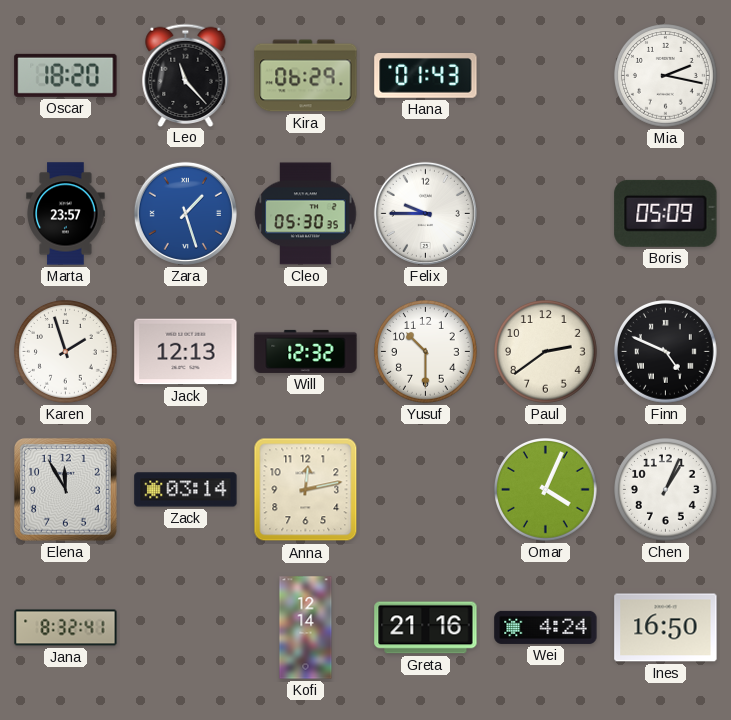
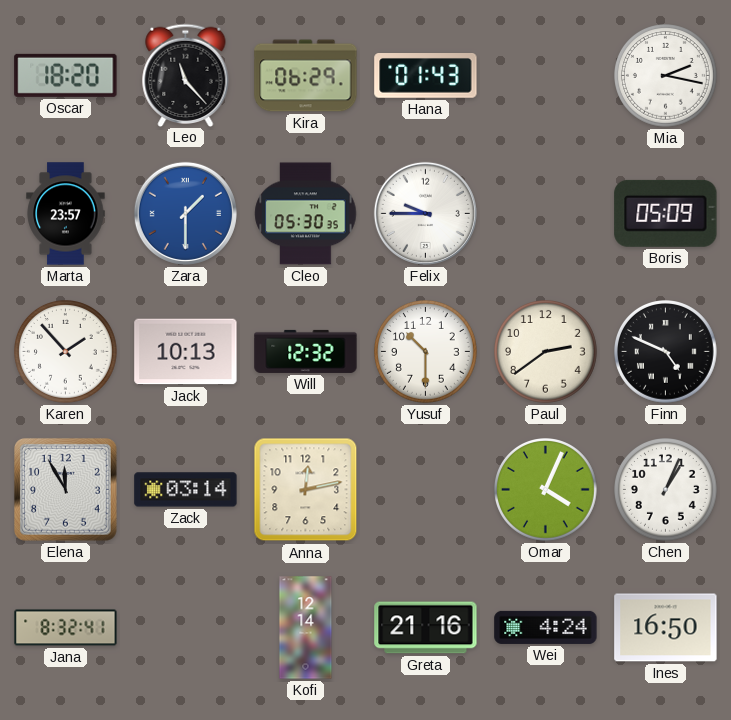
Zara: 1:27 -> 1:30
Karen: 1:57 -> 1:53
Jack: 12:13 -> 10:13
